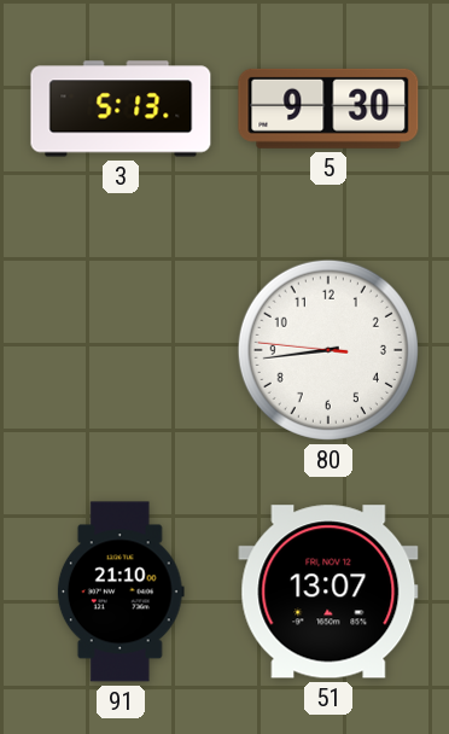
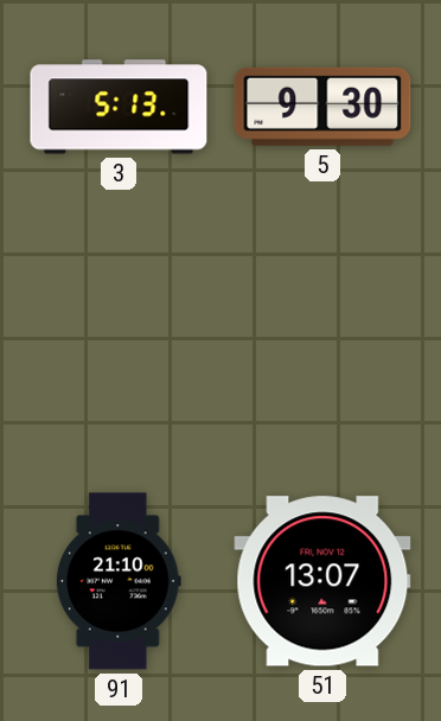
80: 8:43 -> none
